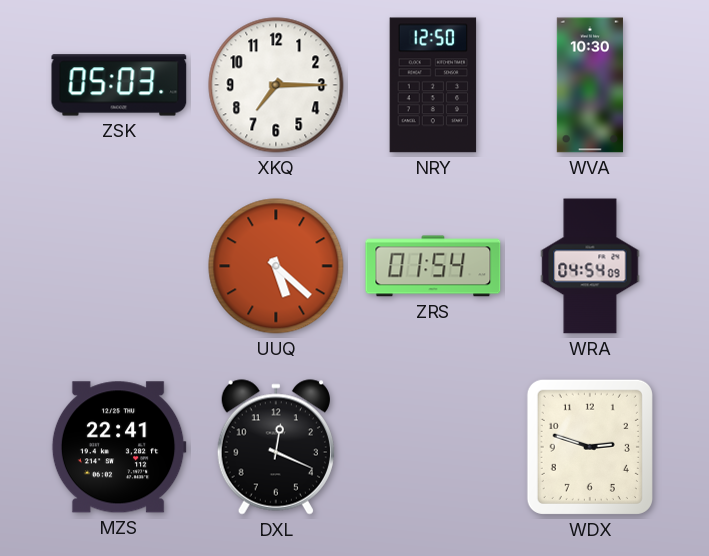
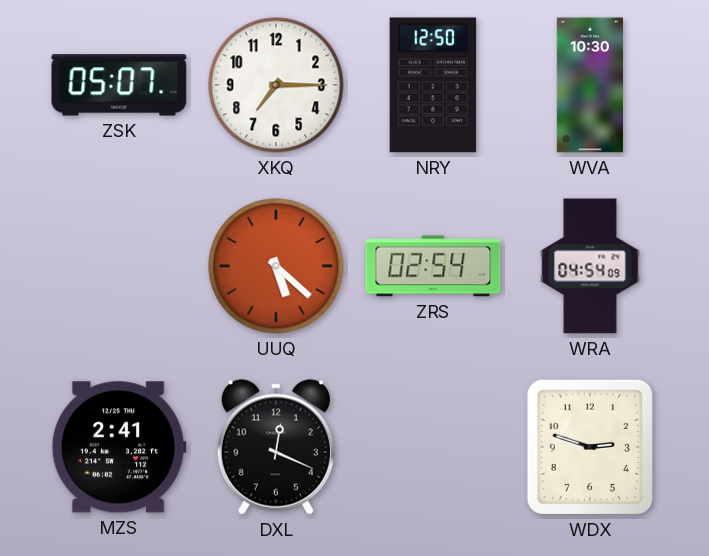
ZSK: 05:03 -> 05:07
ZRS: 01:54 -> 02:54
MZS: 22:41 -> 2:41
